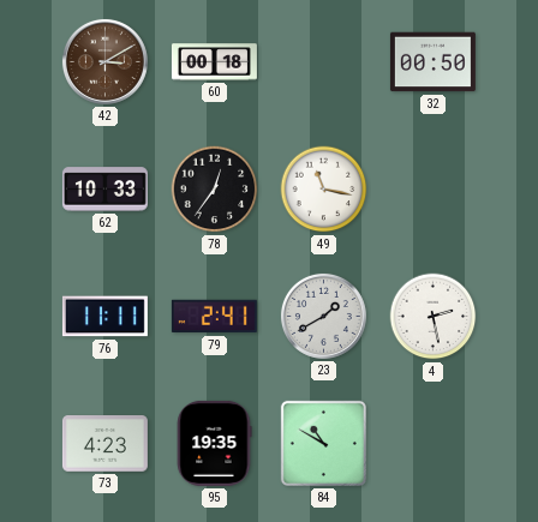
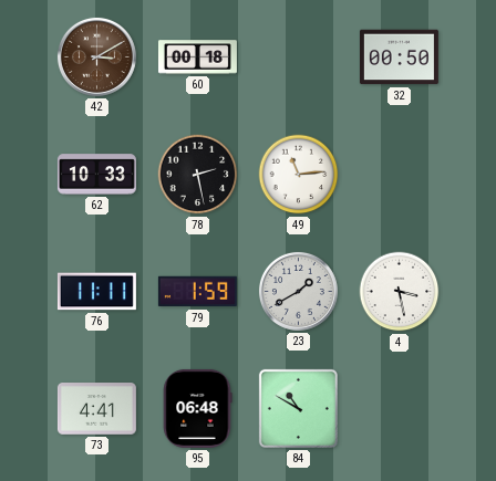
78: 12:36 -> 2:28
49: 11:17 -> 11:14
79: 2:41 -> 1:59
4: 2:28 -> 3:28
73: 4:23 -> 4:41
95: 19:35 -> 06:48
